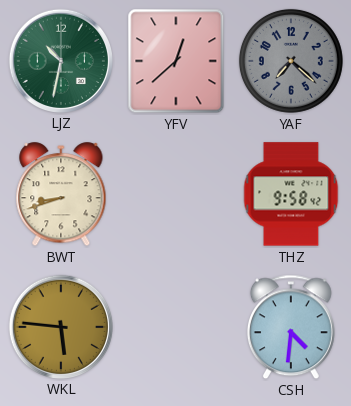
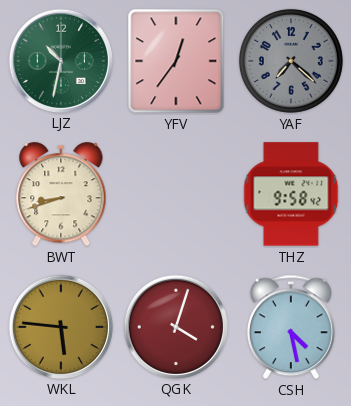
YFV: 12:38 -> 12:36
QGK: none -> 4:03
CSH: 4:31 -> 4:28
